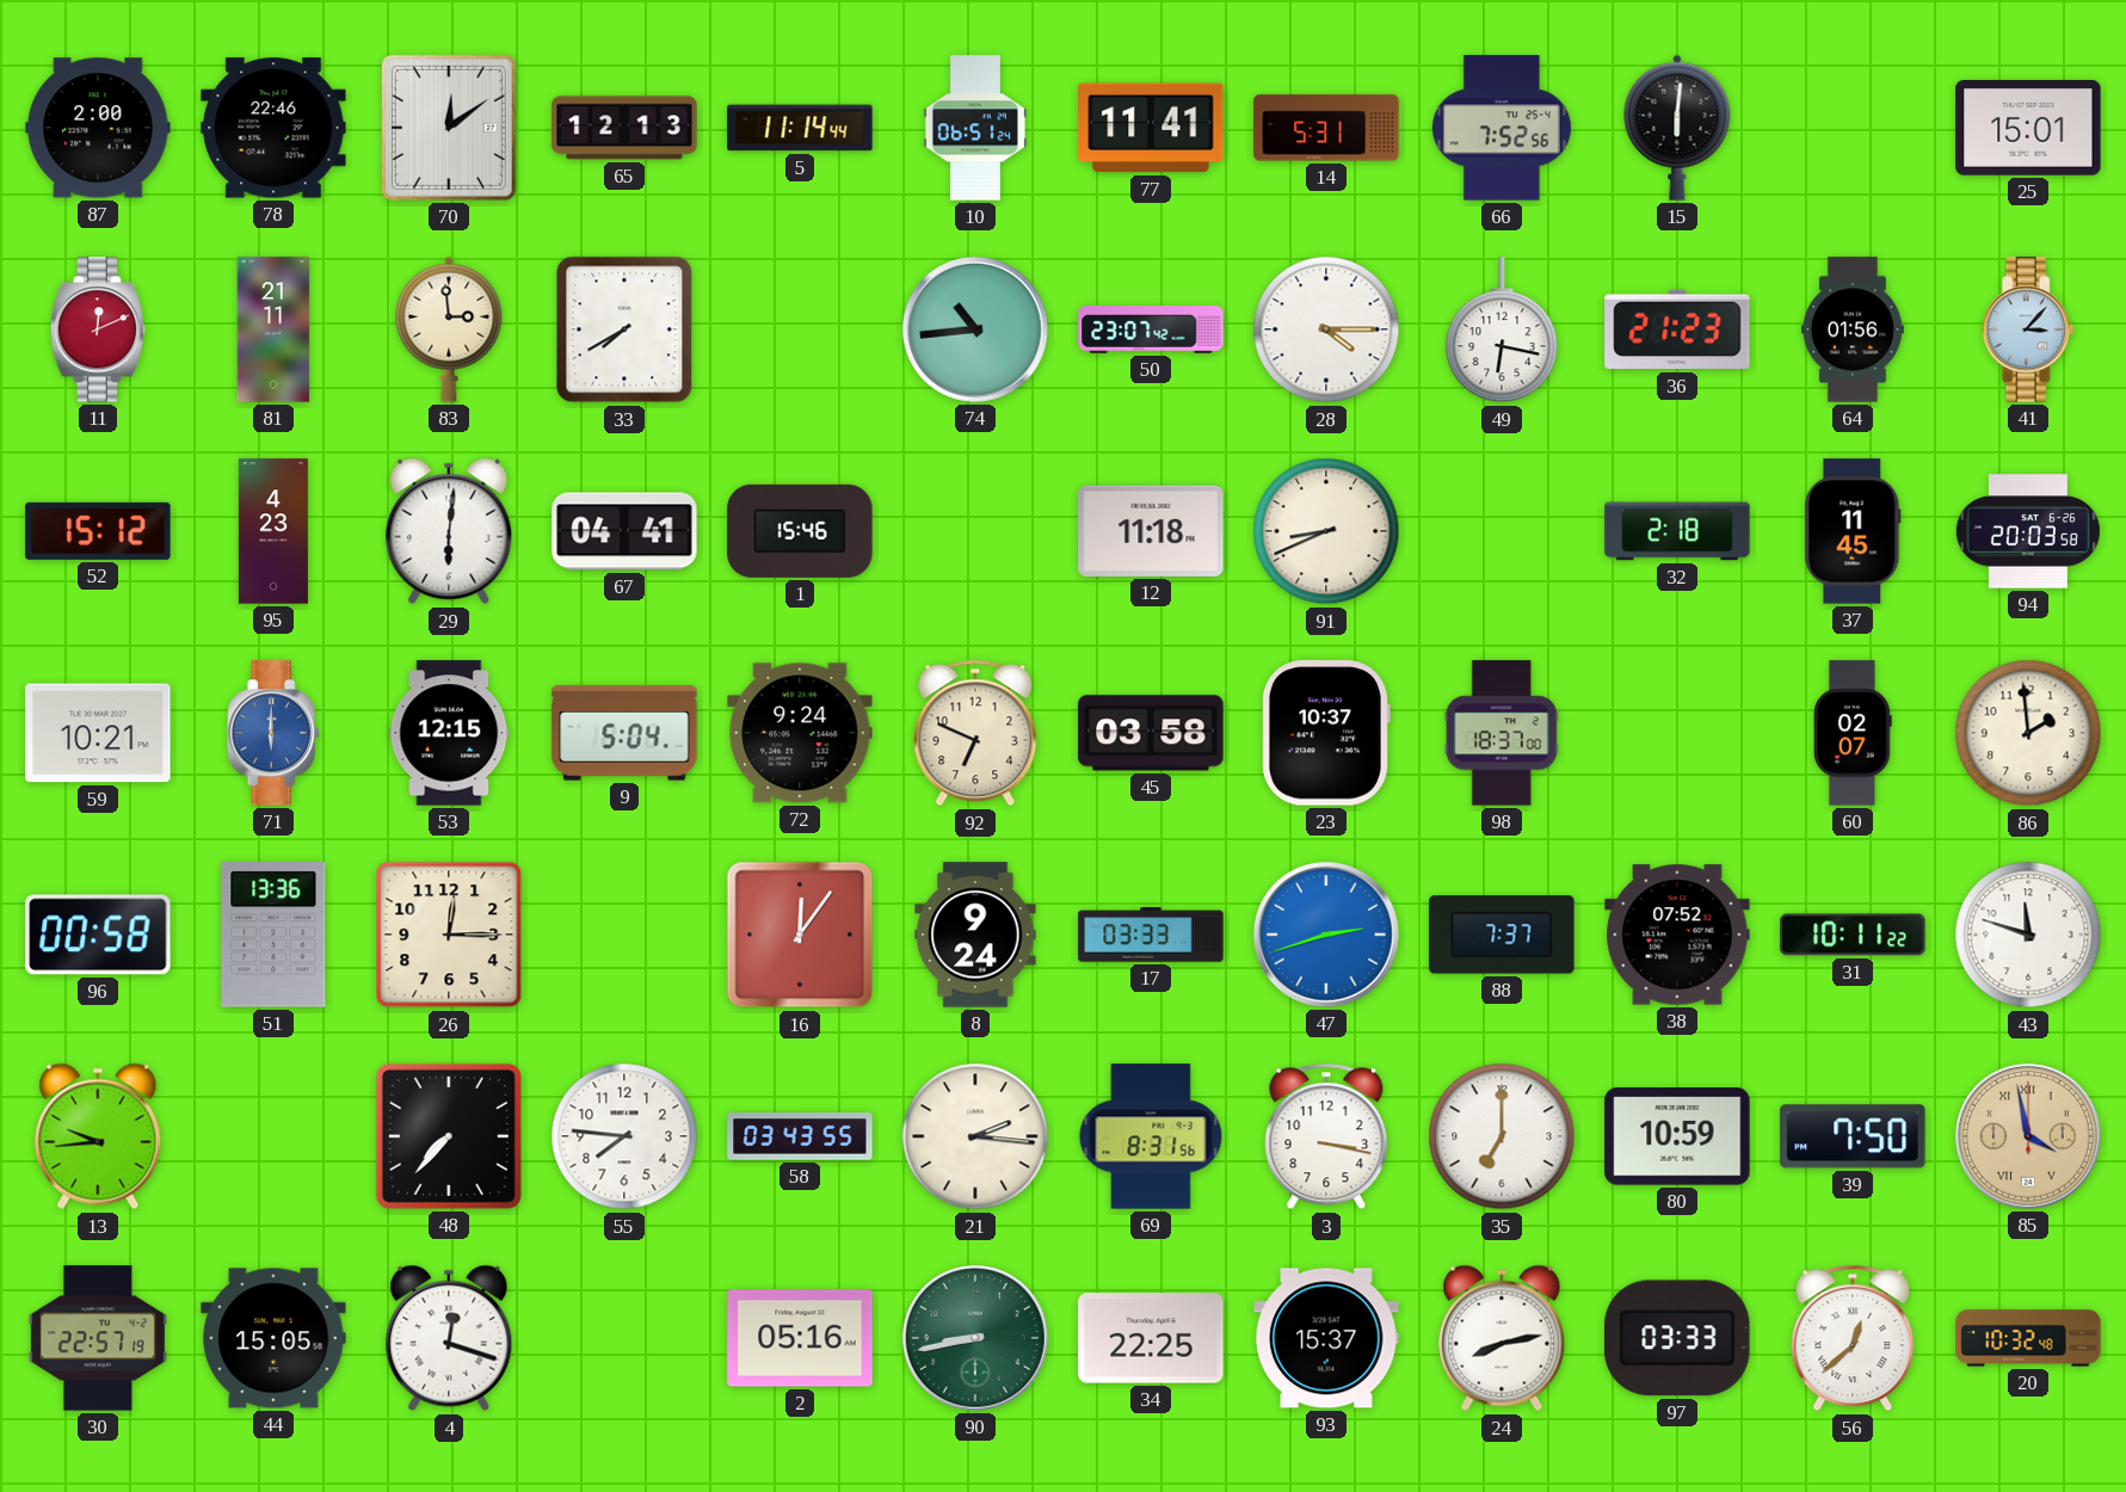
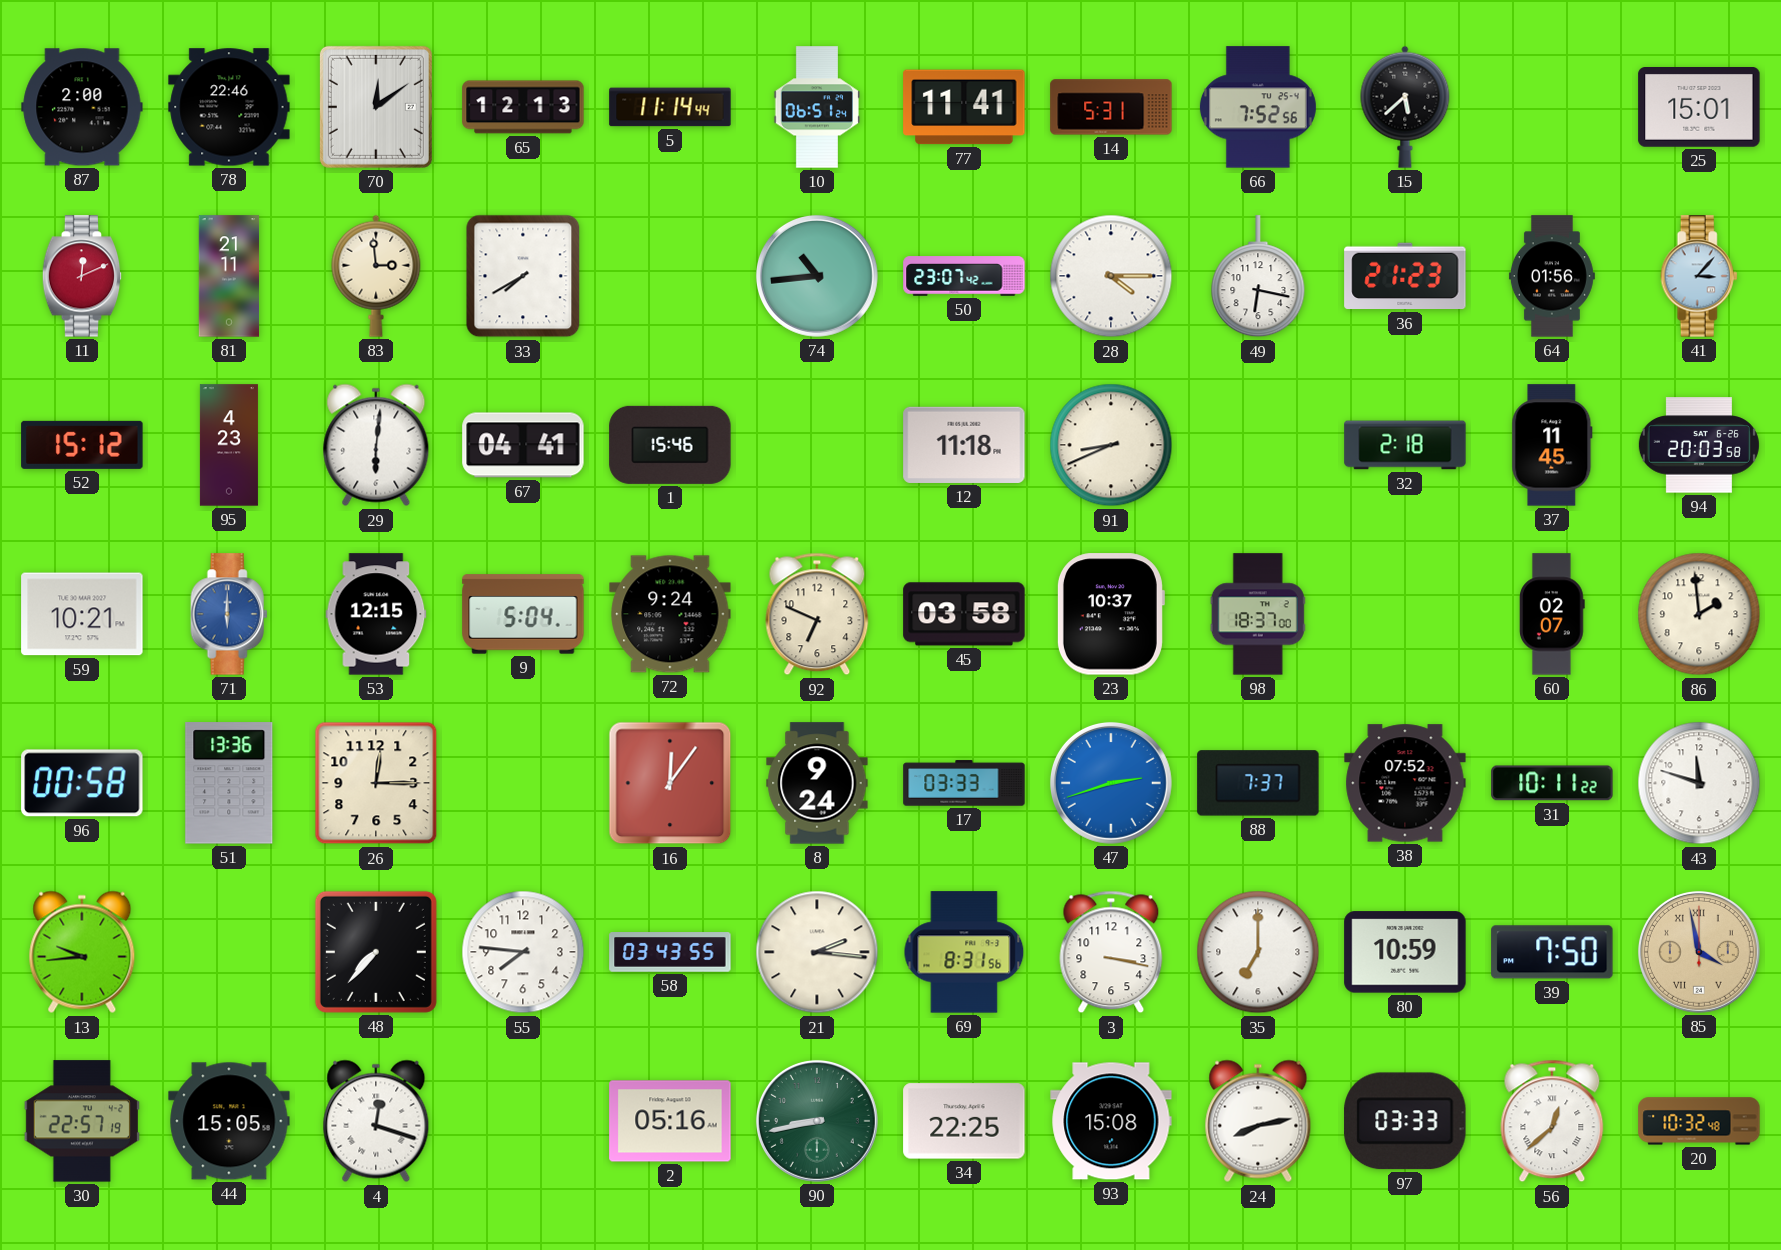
15: 6:01 -> 5:38
93: 15:37 -> 15:08
